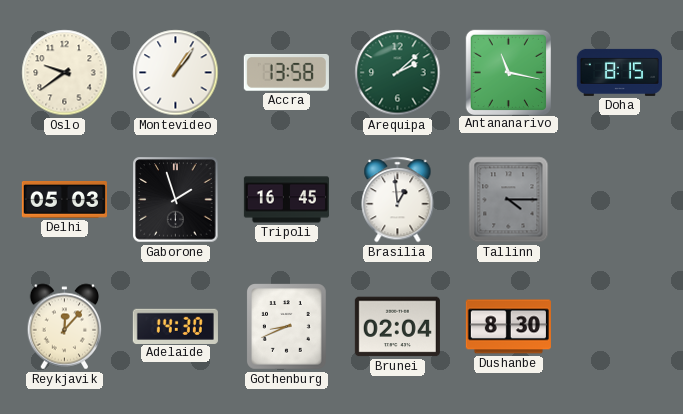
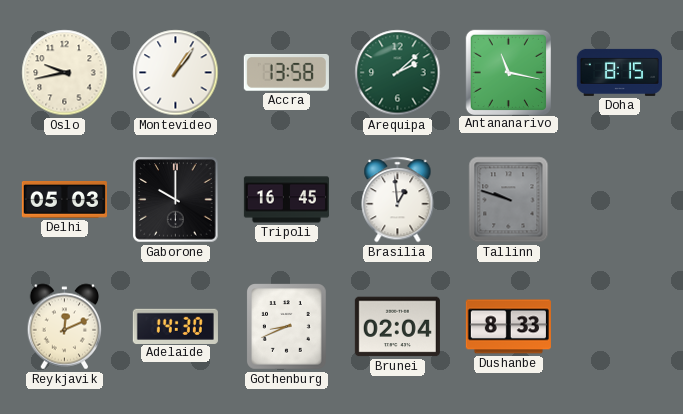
Oslo: 9:39 -> 9:43
Gaborone: 1:57 -> 10:00
Tallinn: 4:15 -> 9:48
Reykjavik: 12:07 -> 12:11
Dushanbe: 8:30 -> 8:33
